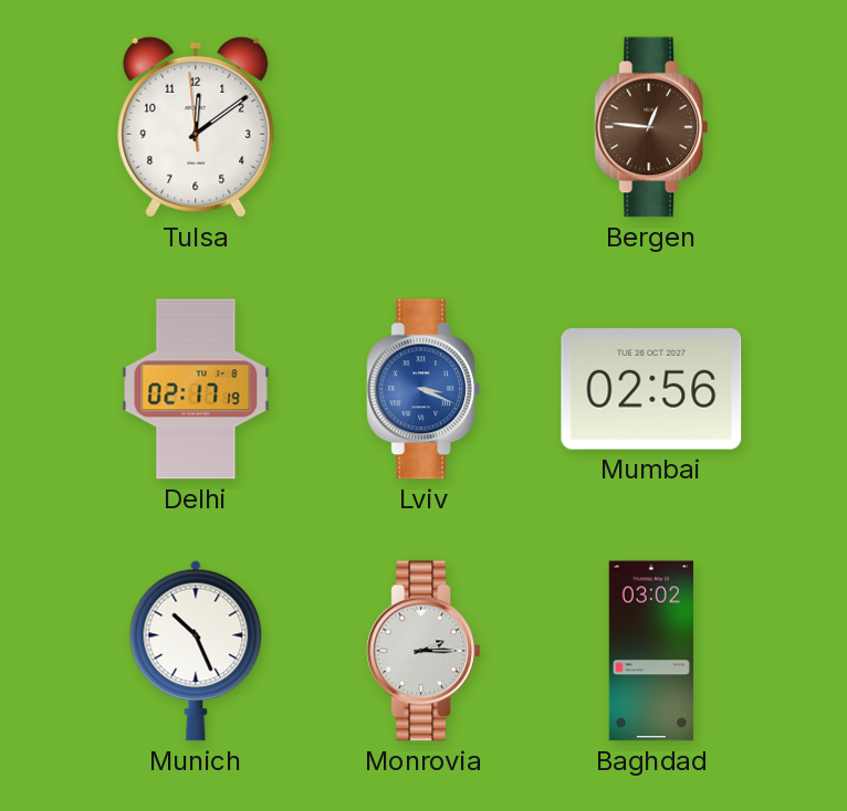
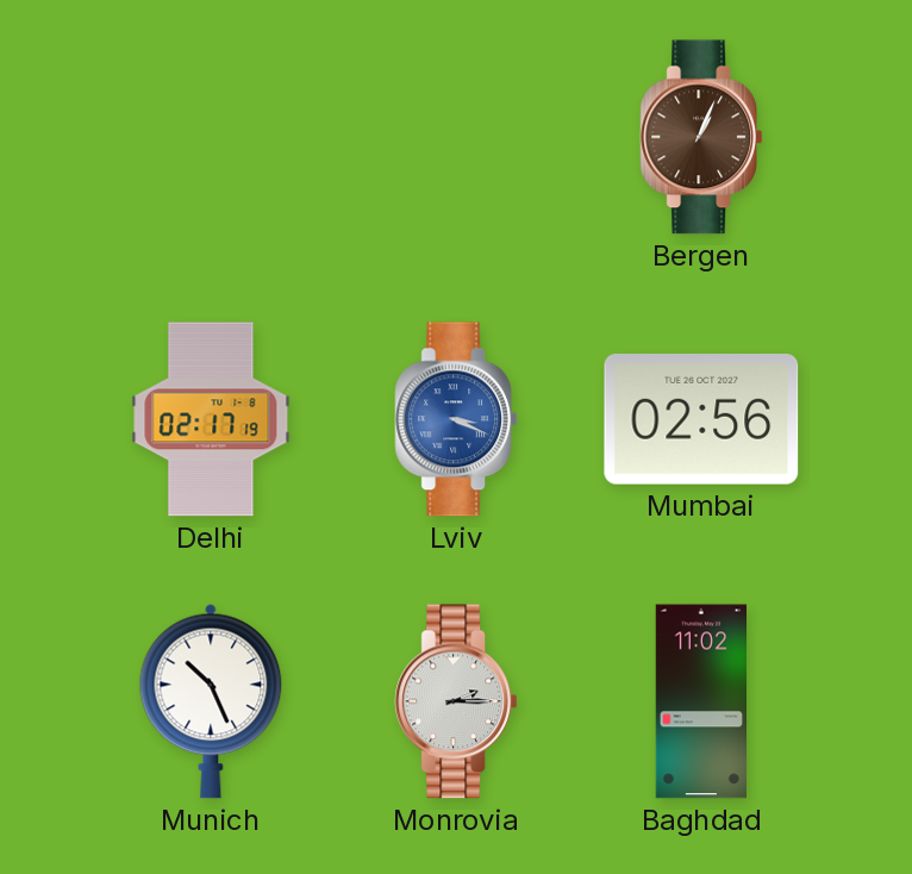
Tulsa: 12:08 -> none
Bergen: 12:46 -> 1:04
Baghdad: 03:02 -> 11:02
